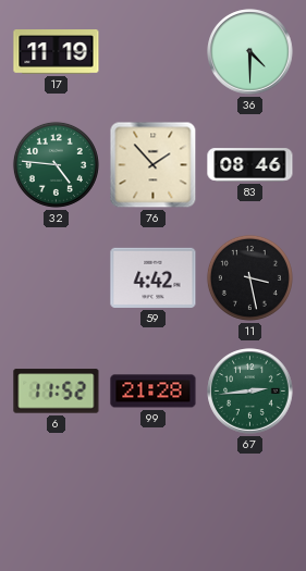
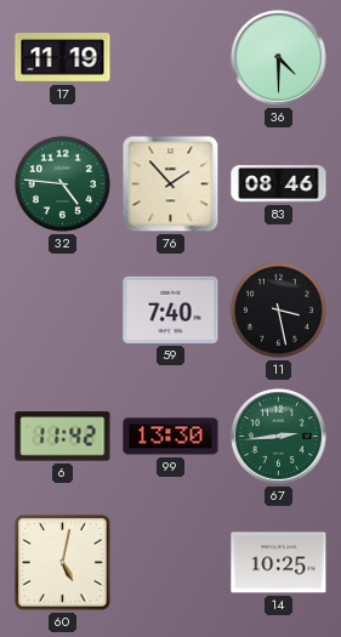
59: 4:42 -> 7:40
6: 11:52 -> 11:42
99: 21:28 -> 13:30
60: none -> 5:02
14: none -> 10:25
